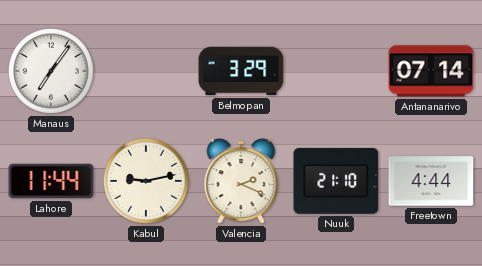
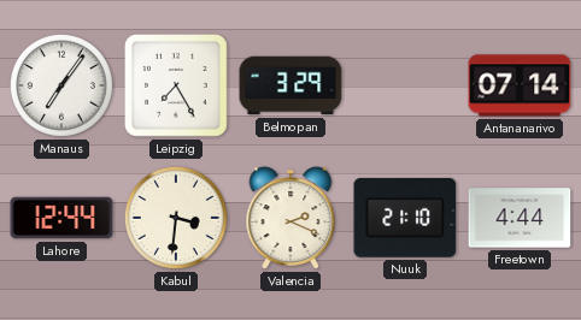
Leipzig: none -> 7:25
Lahore: 11:44 -> 12:44
Kabul: 9:13 -> 3:31
